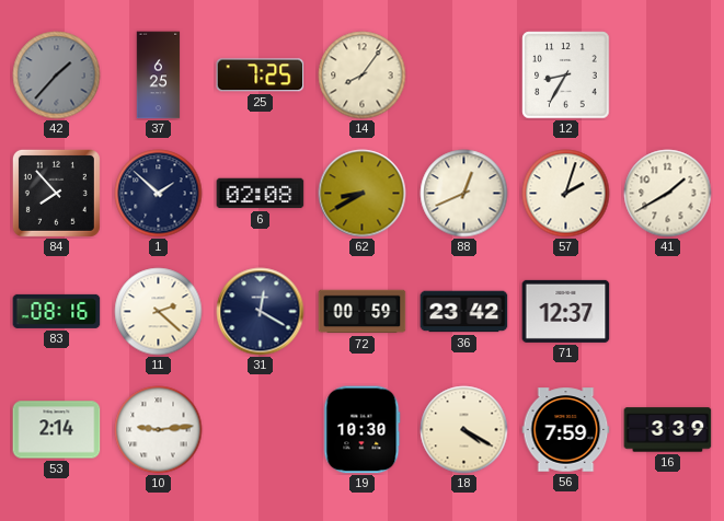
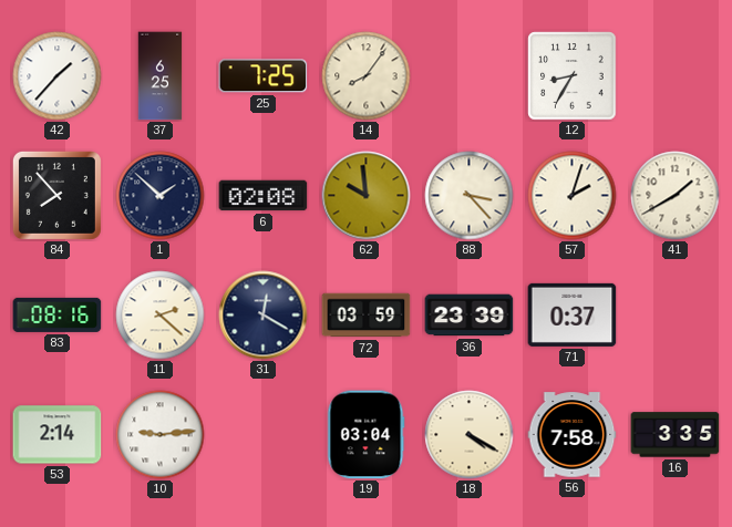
42 dial: grey -> white
62: 8:40 -> 9:59
88: 12:41 -> 3:23
72: 00:59 -> 03:59
36: 23:42 -> 23:39
71: 12:37 -> 0:37
19: 10:30 -> 03:04
56: 7:59 -> 7:58
16: 3:39 -> 3:35
